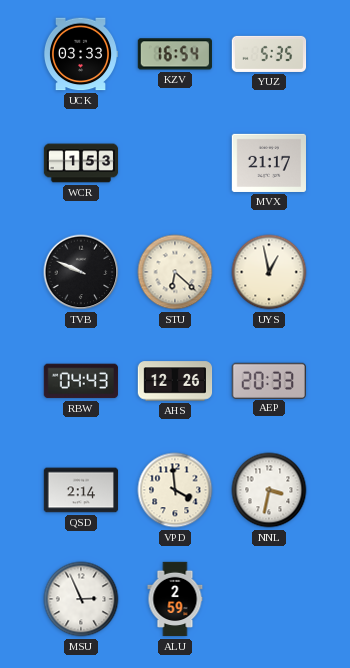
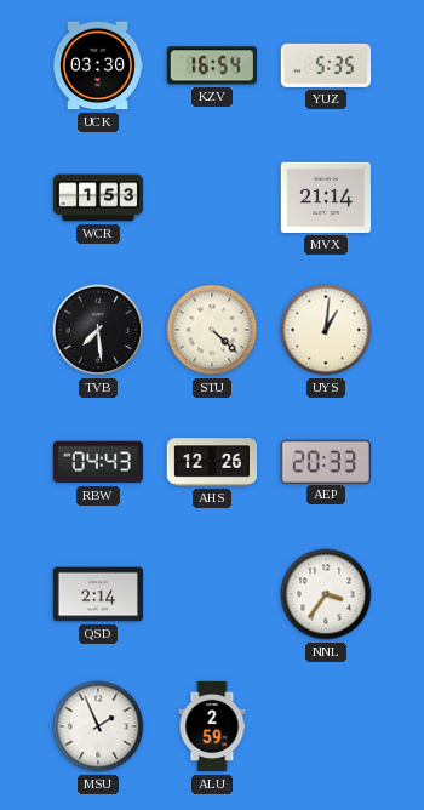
UCK: 03:33 -> 03:30
MVX: 21:17 -> 21:14
TVB: 9:49 -> 7:29
STU: 6:22 -> 4:22
UYS: 12:58 -> 1:01
VPD: 3:59 -> none
NNL: 3:32 -> 3:36
MSU: 2:56 -> 1:56
